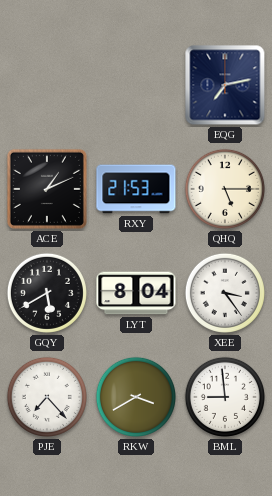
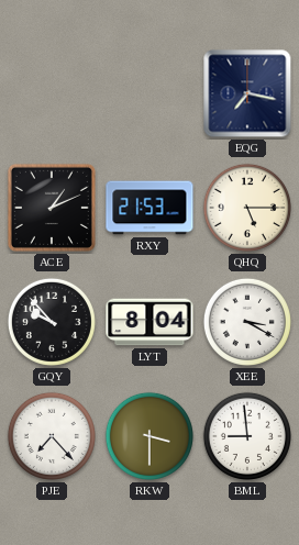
EQG: 7:13 -> 7:17
GQY: 5:40 -> 9:53
XEE: 3:24 -> 3:20
RKW: 3:40 -> 3:30
